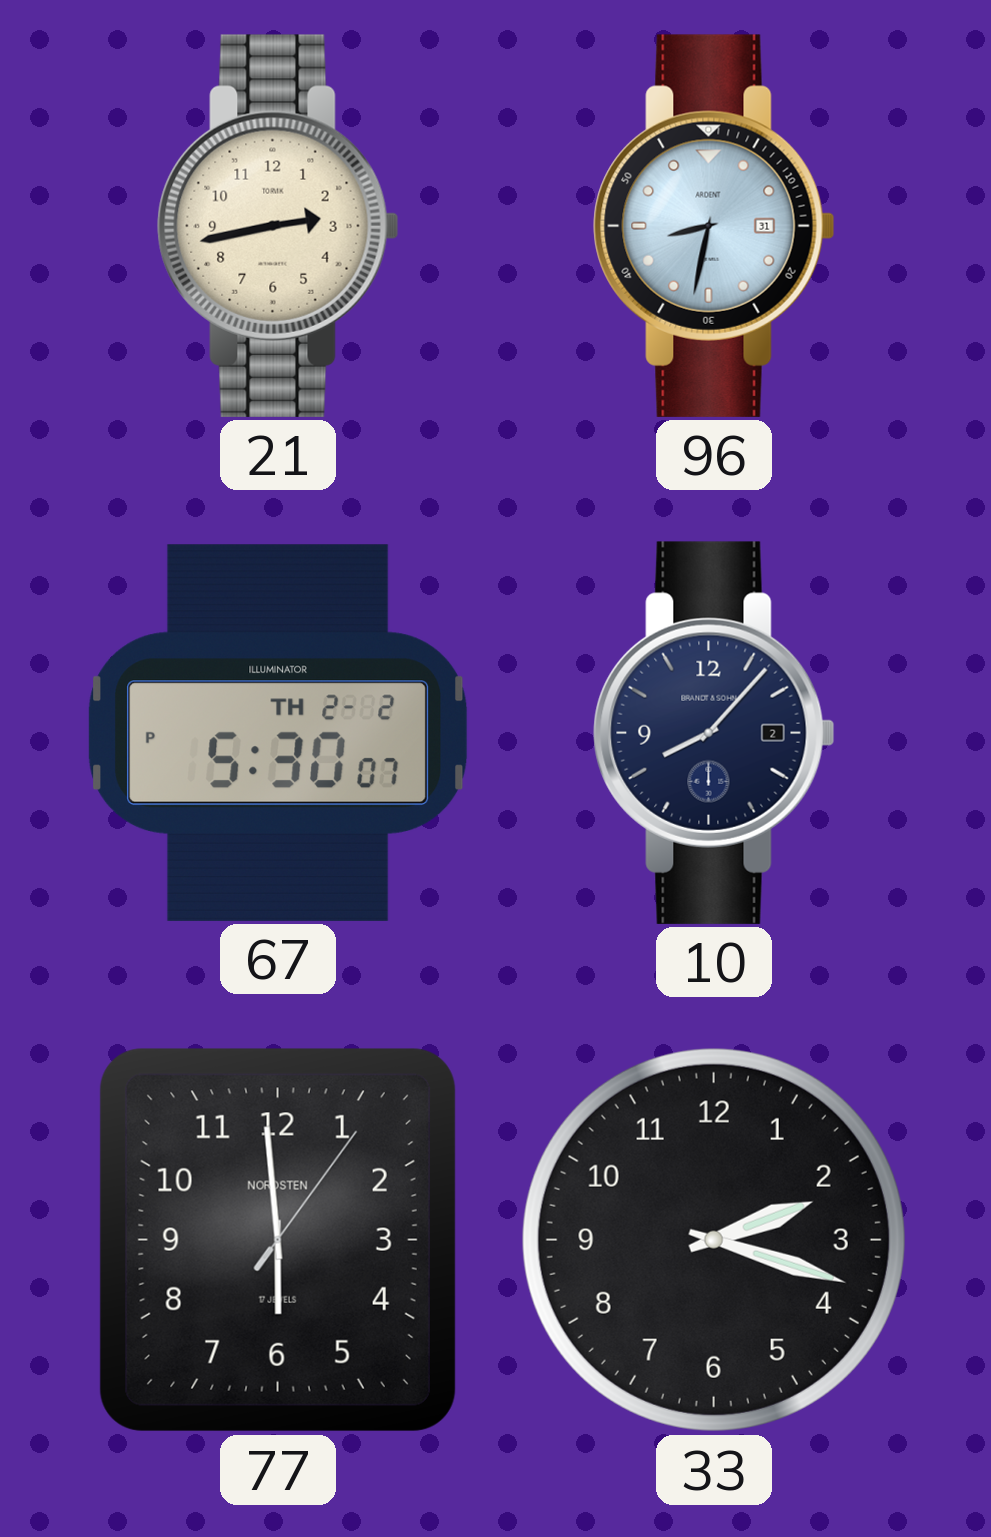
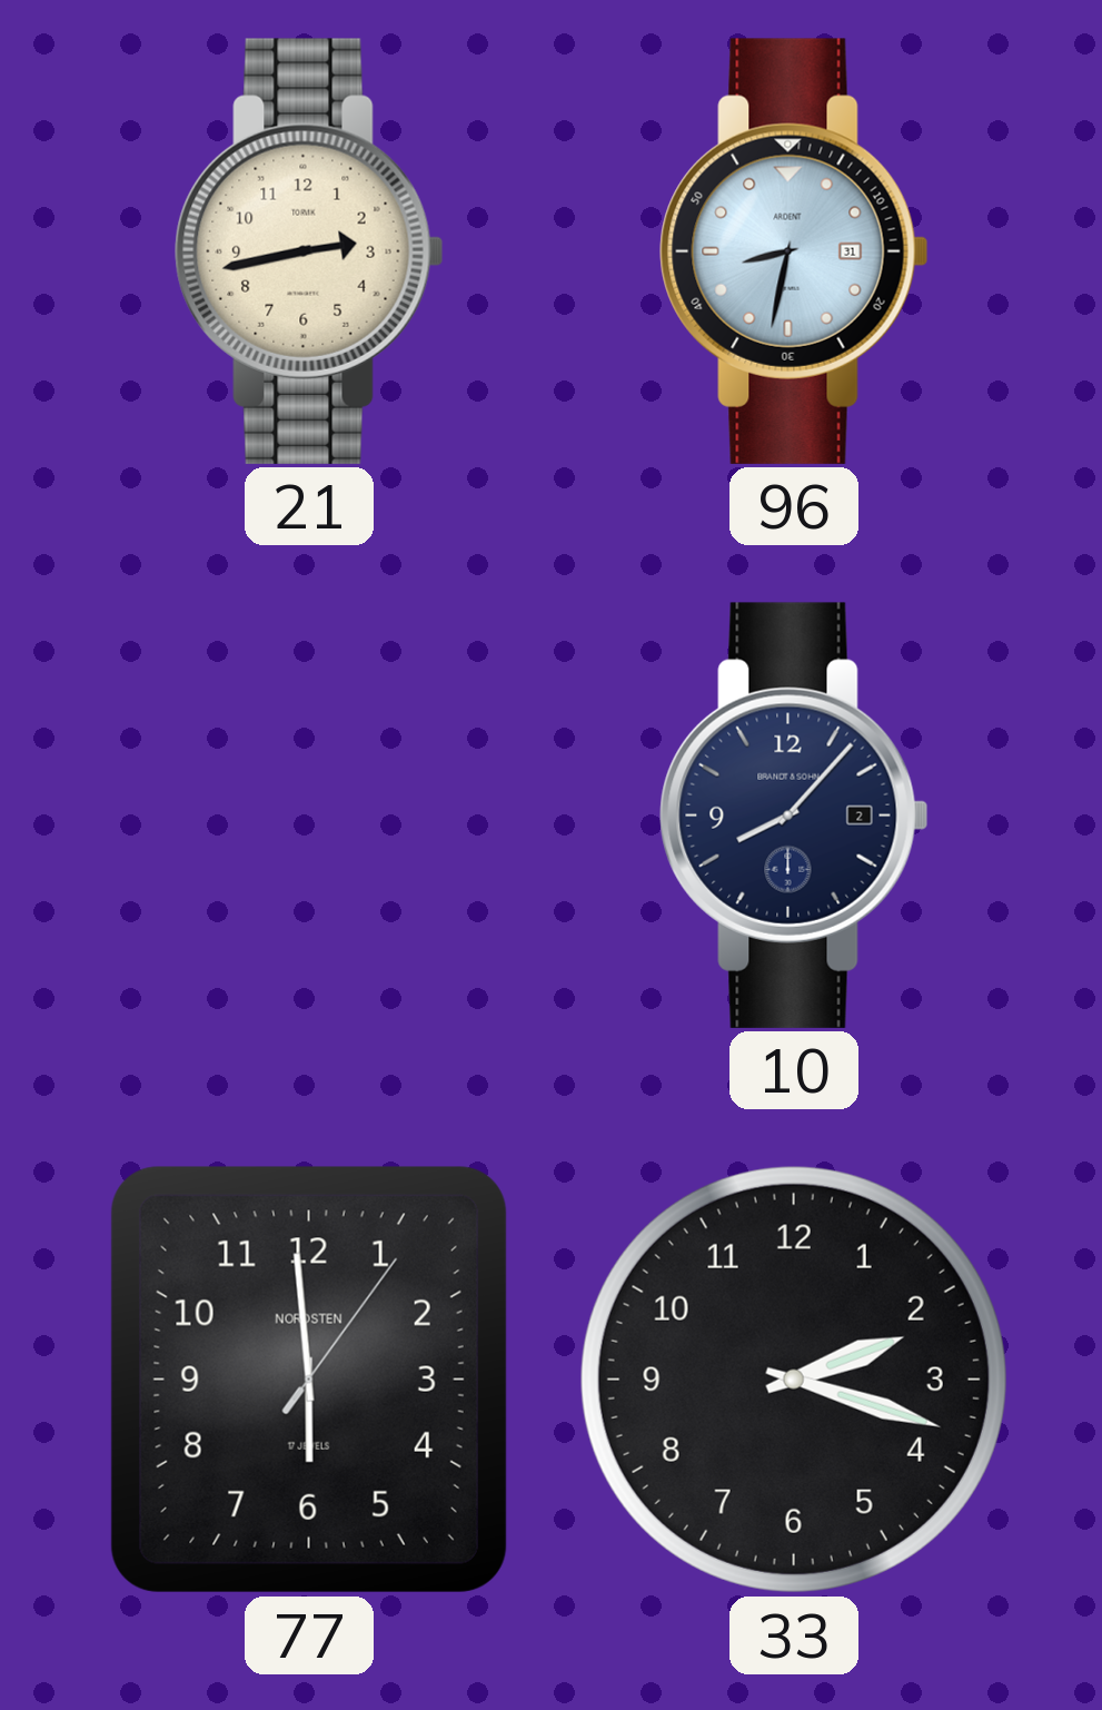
67: 5:30 -> none
